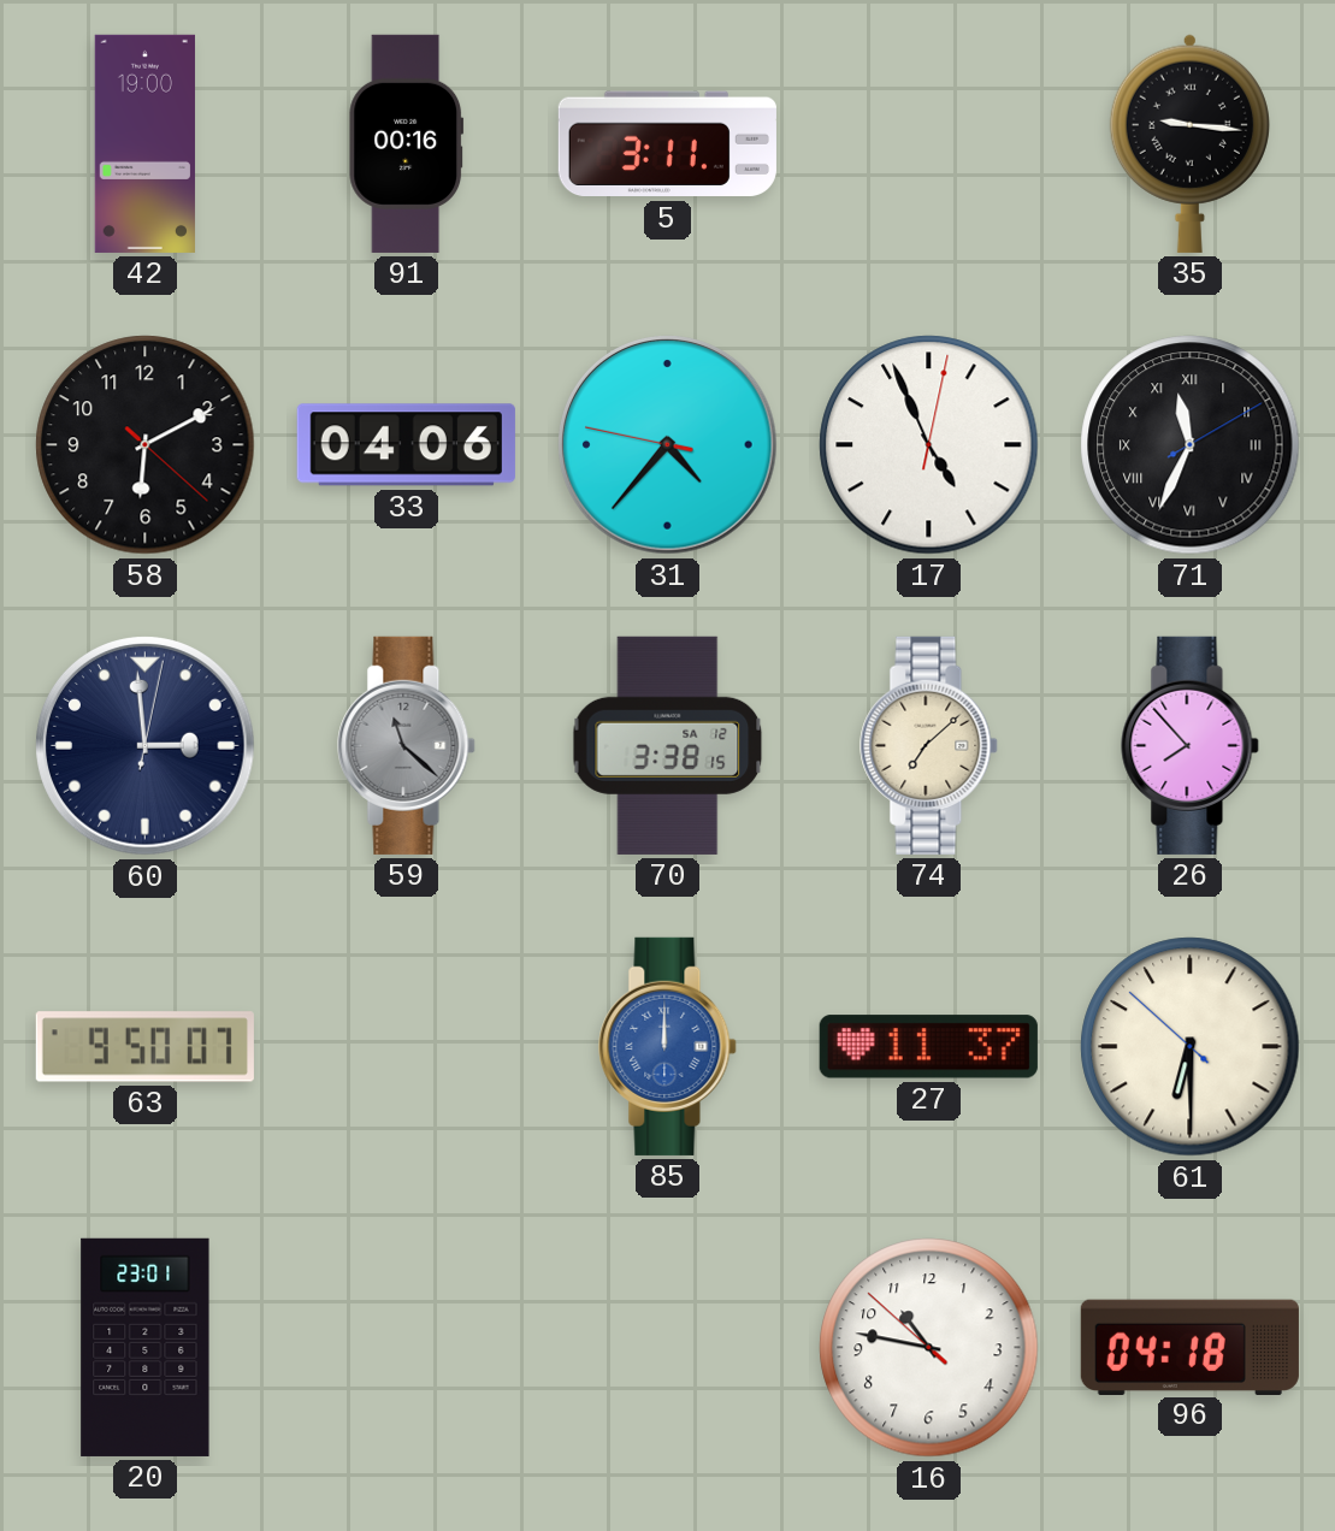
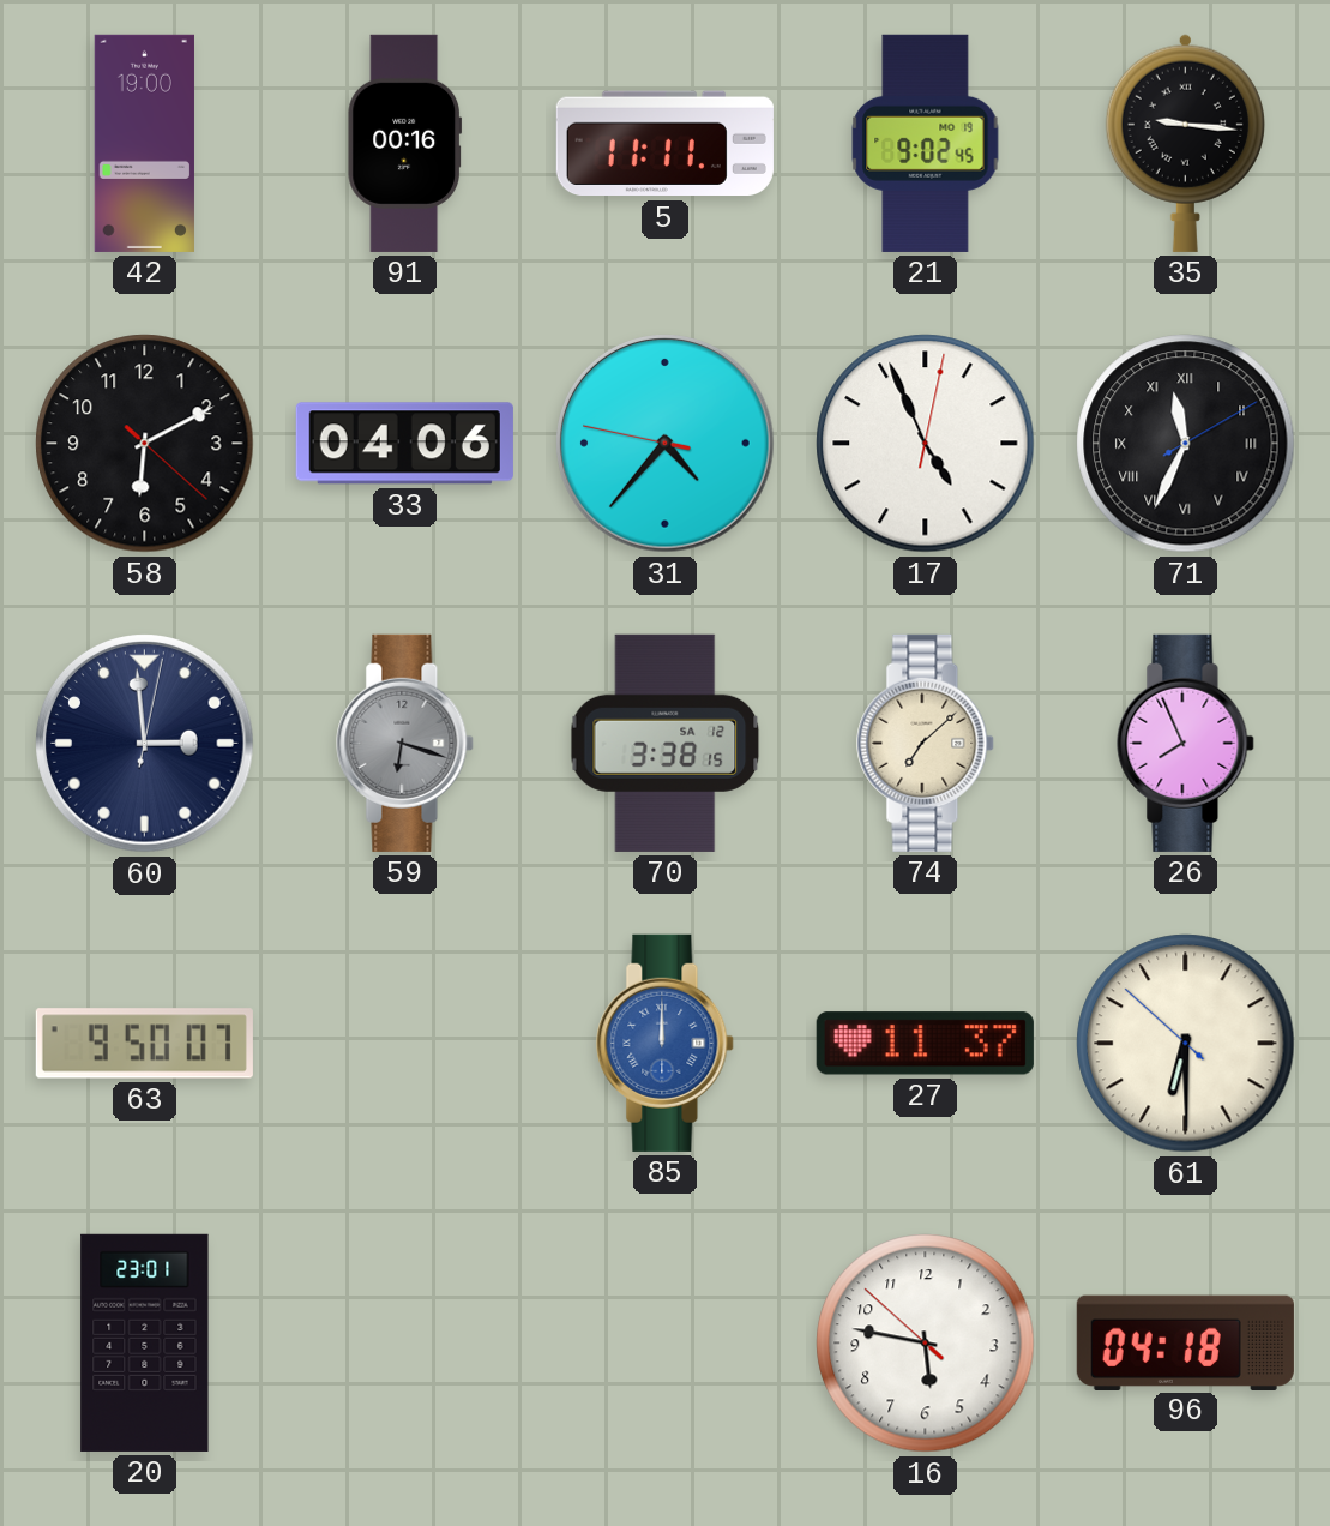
5: 3:11 -> 11:11
21: none -> 9:02
59: 11:22 -> 6:18
26: 7:53 -> 7:56
16: 10:46 -> 5:46
